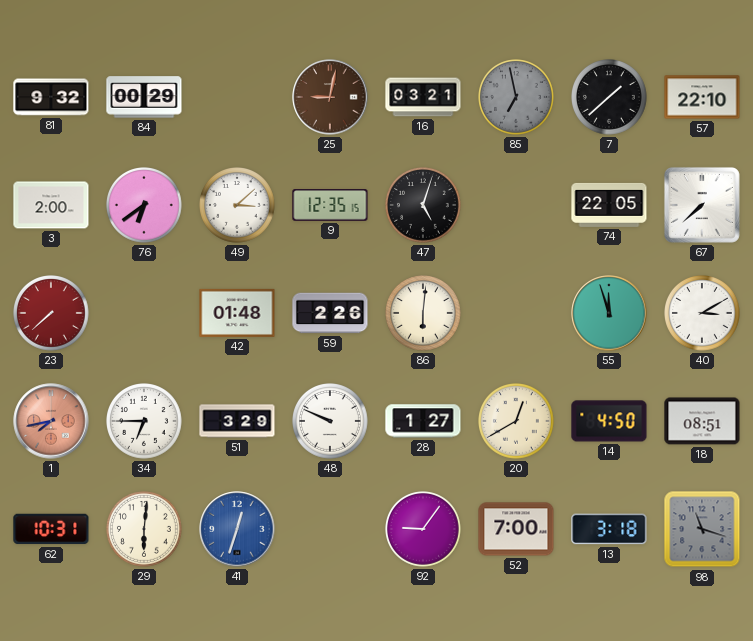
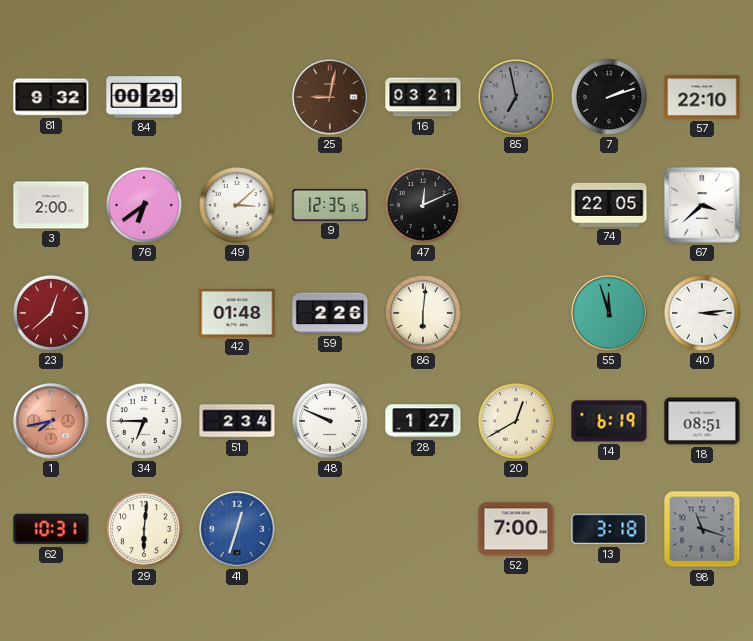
7: 1:38 -> 2:12
47: 5:03 -> 12:11
67: 7:38 -> 3:38
23: 7:38 -> 12:38
40: 3:10 -> 3:14
51: 3:29 -> 2:34
14: 4:50 -> 6:19
92: 9:06 -> none
